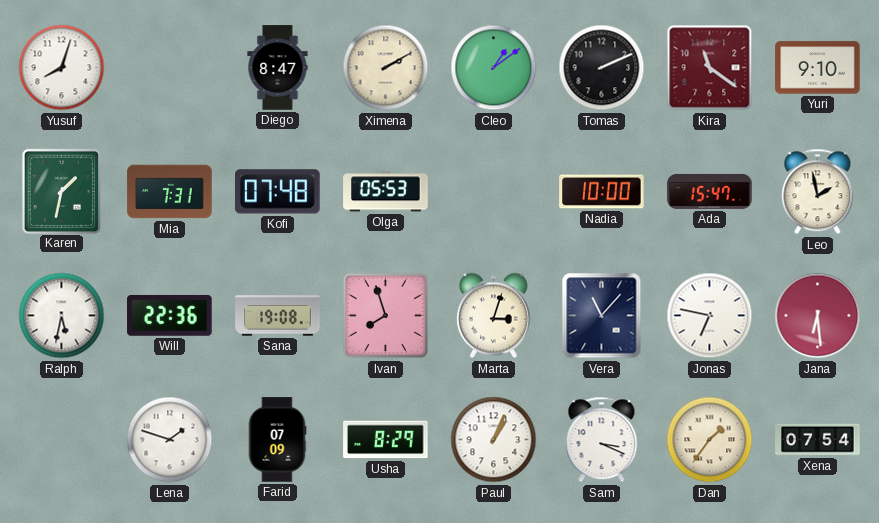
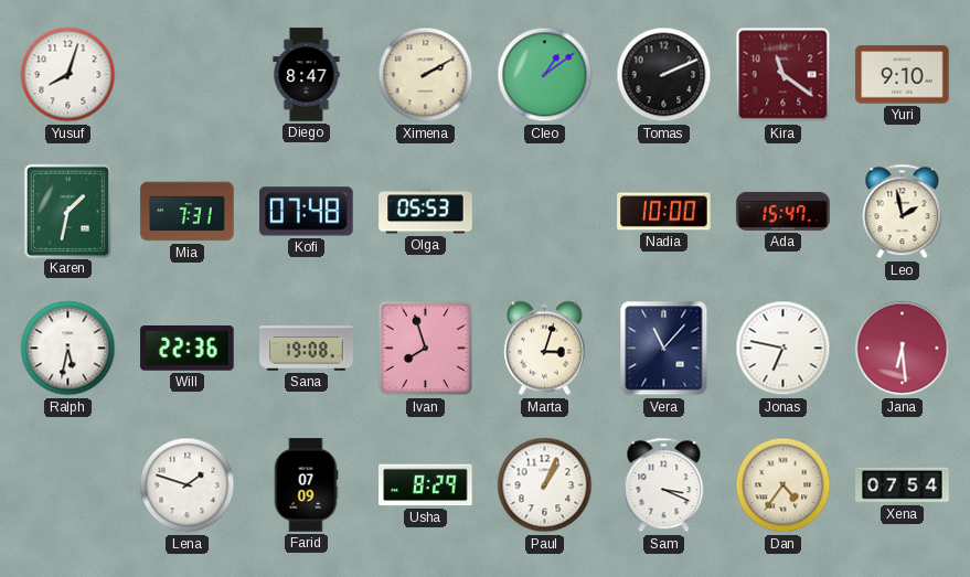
Dan: 1:36 -> 4:36
